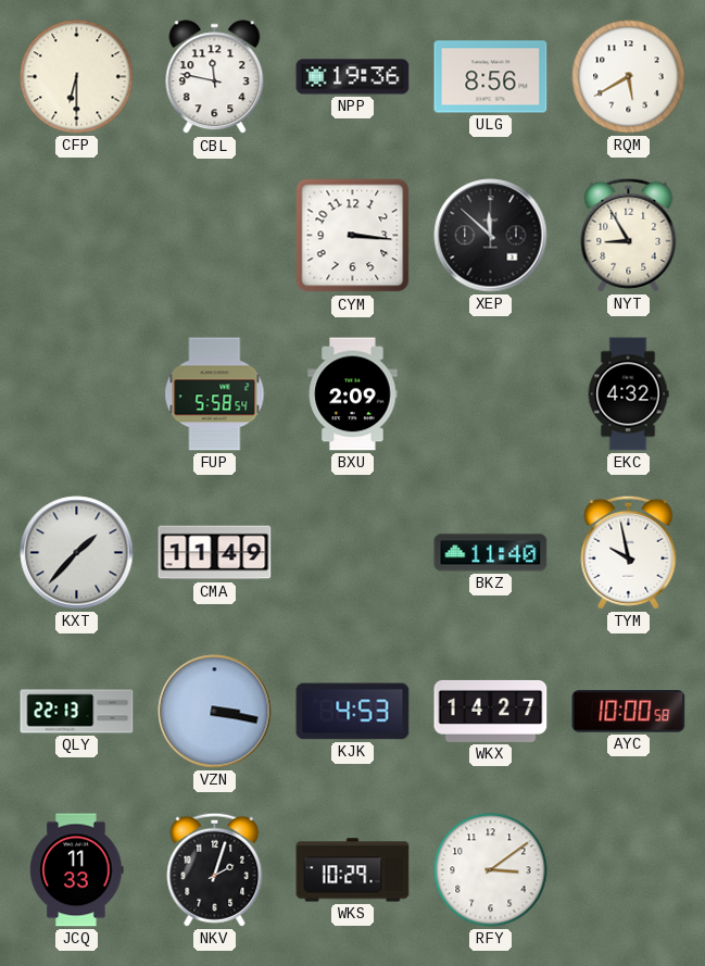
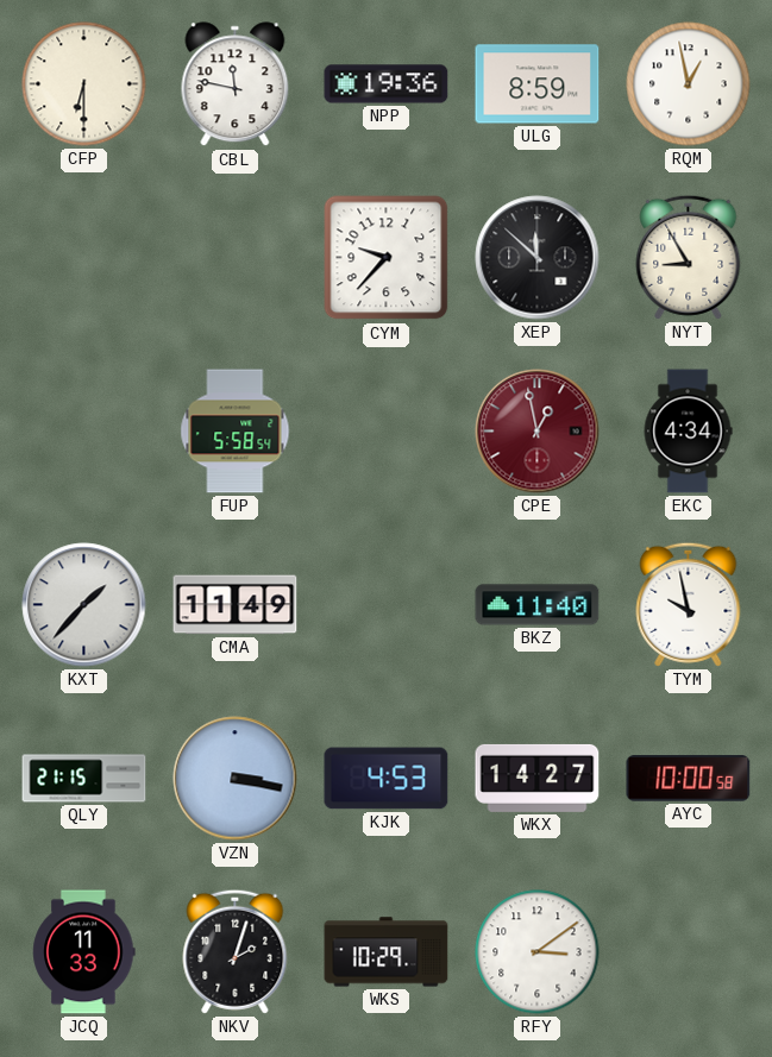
ULG: 8:56 -> 8:59
RQM: 5:40 -> 12:58
CYM: 3:16 -> 9:37
BXU: 2:09 -> none
CPE: none -> 12:58
EKC: 4:32 -> 4:34
QLY: 22:13 -> 21:15
